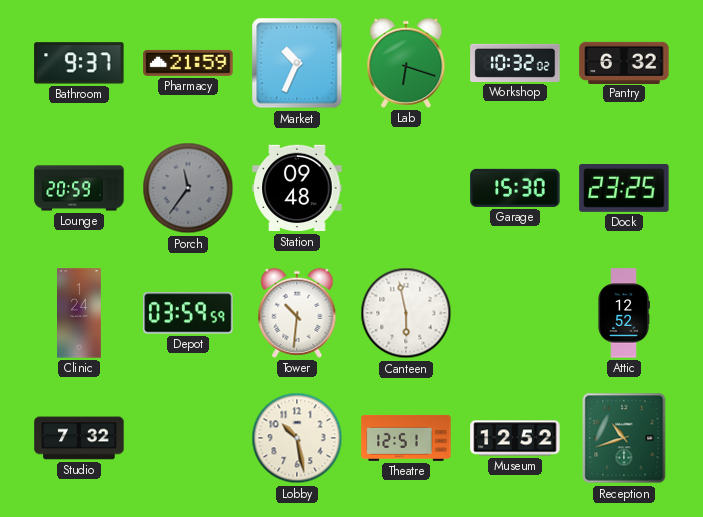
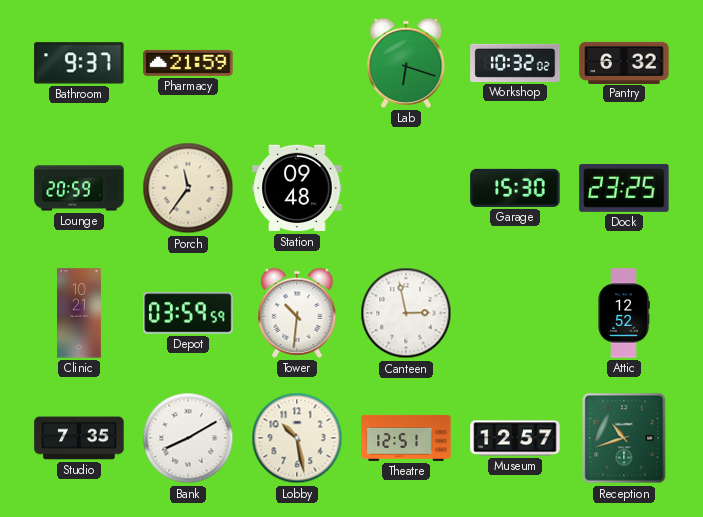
Market: 10:34 -> none
Porch dial: grey -> cream
Clinic: 1:24 -> 10:21
Canteen: 5:58 -> 2:58
Studio: 7:32 -> 7:35
Bank: none -> 8:10
Museum: 12:52 -> 12:57
